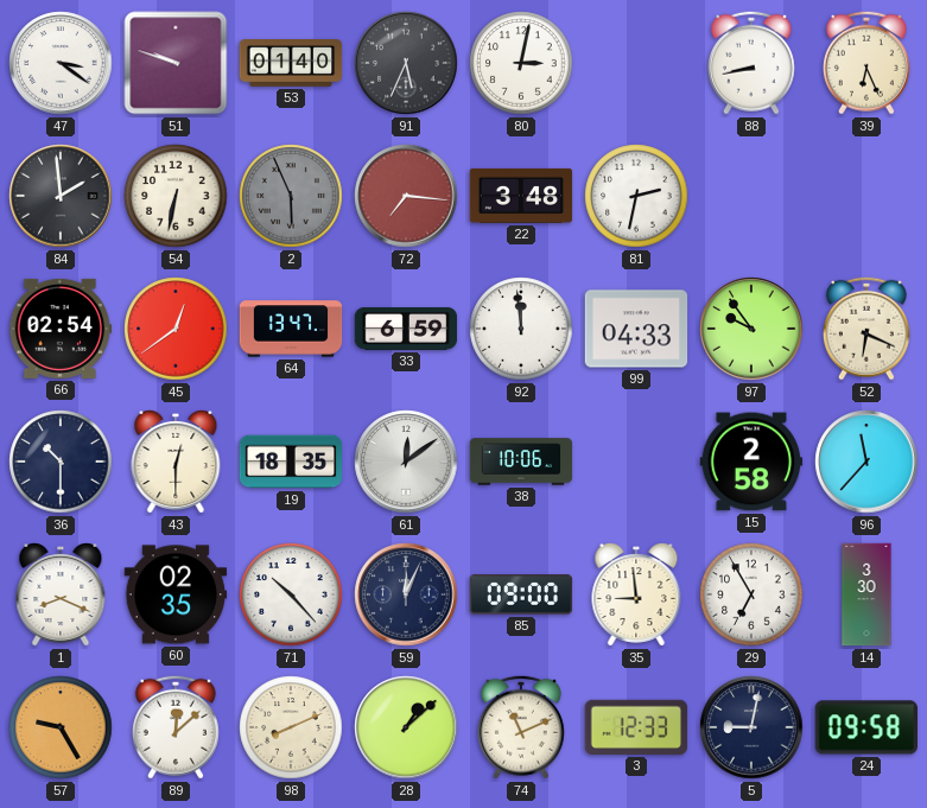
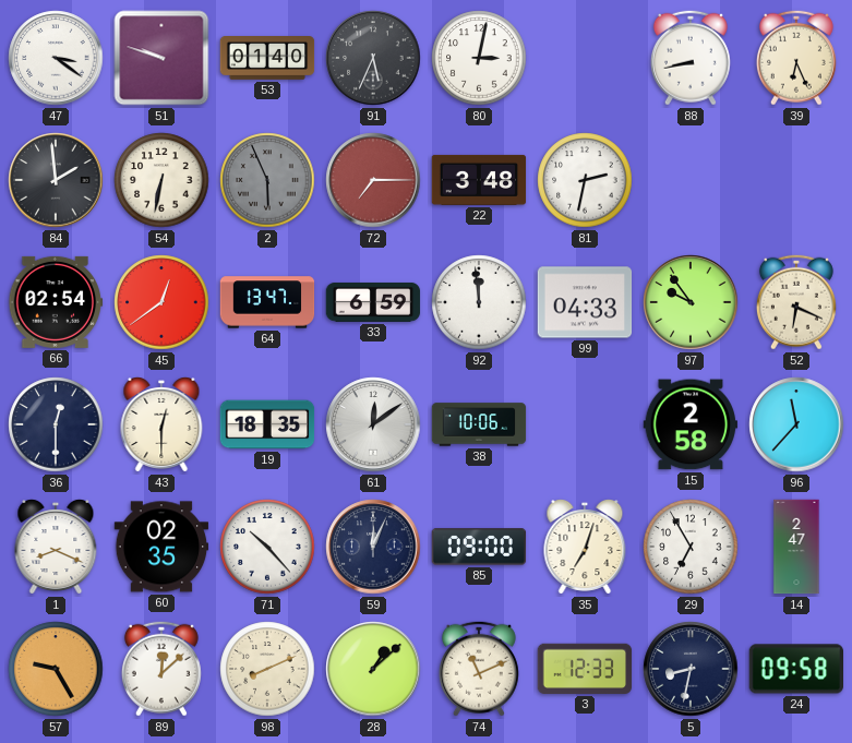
72: 7:16 -> 7:15
36: 10:30 -> 12:30
35: 8:59 -> 7:03
14: 3:30 -> 2:47
5: 9:02 -> 8:32
